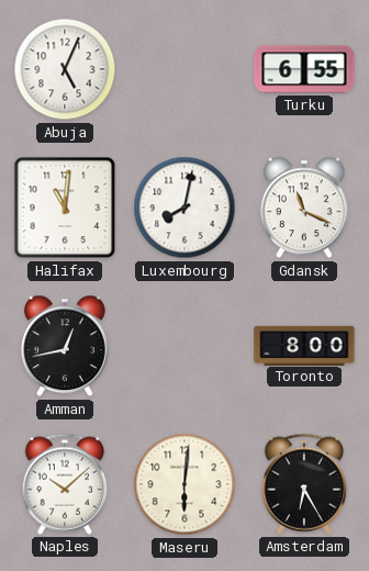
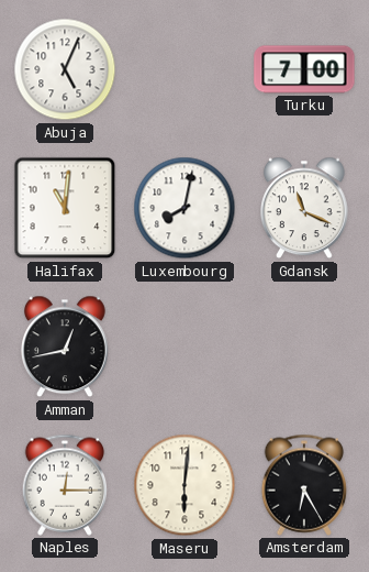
Turku: 6:55 -> 7:00
Toronto: 8:00 -> none
Naples: 10:08 -> 12:15
